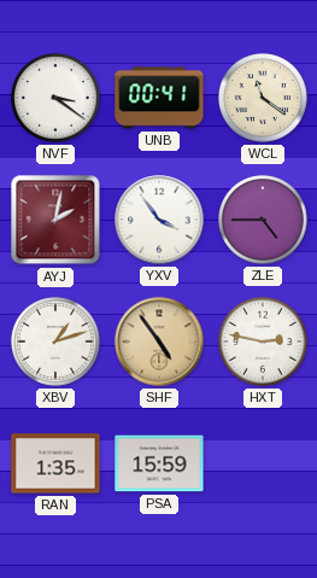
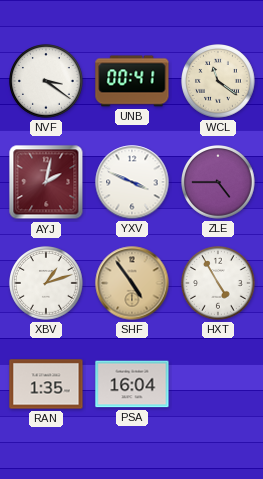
YXV: 3:54 -> 3:49
HXT: 2:47 -> 4:55
PSA: 15:59 -> 16:04
